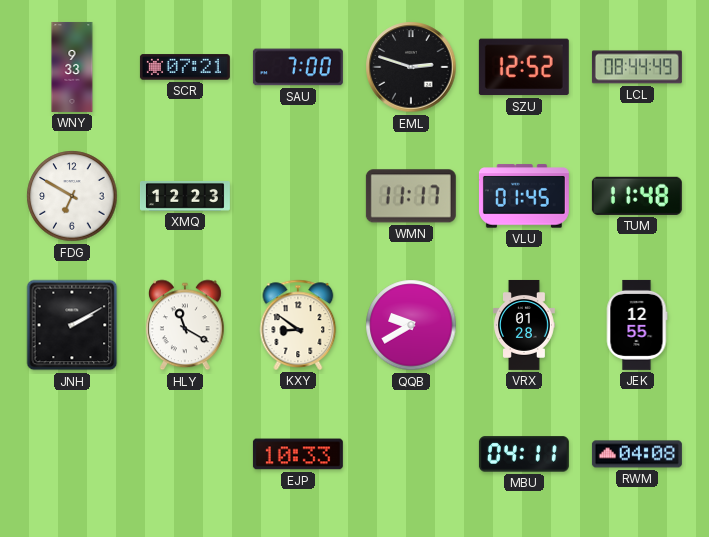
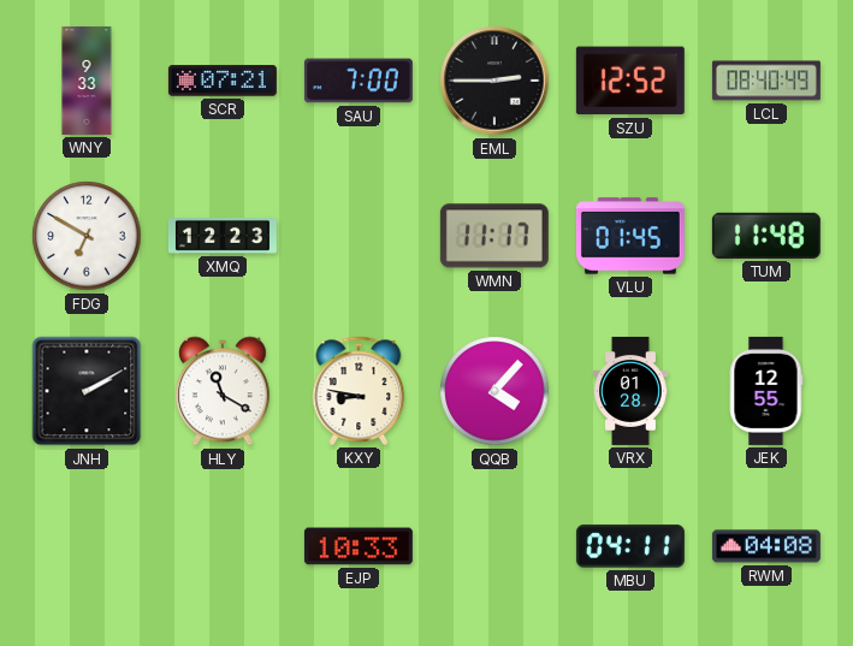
EML: 2:48 -> 2:45
LCL: 08:44 -> 08:40
KXY: 8:51 -> 8:47
QQB: 9:40 -> 4:07
